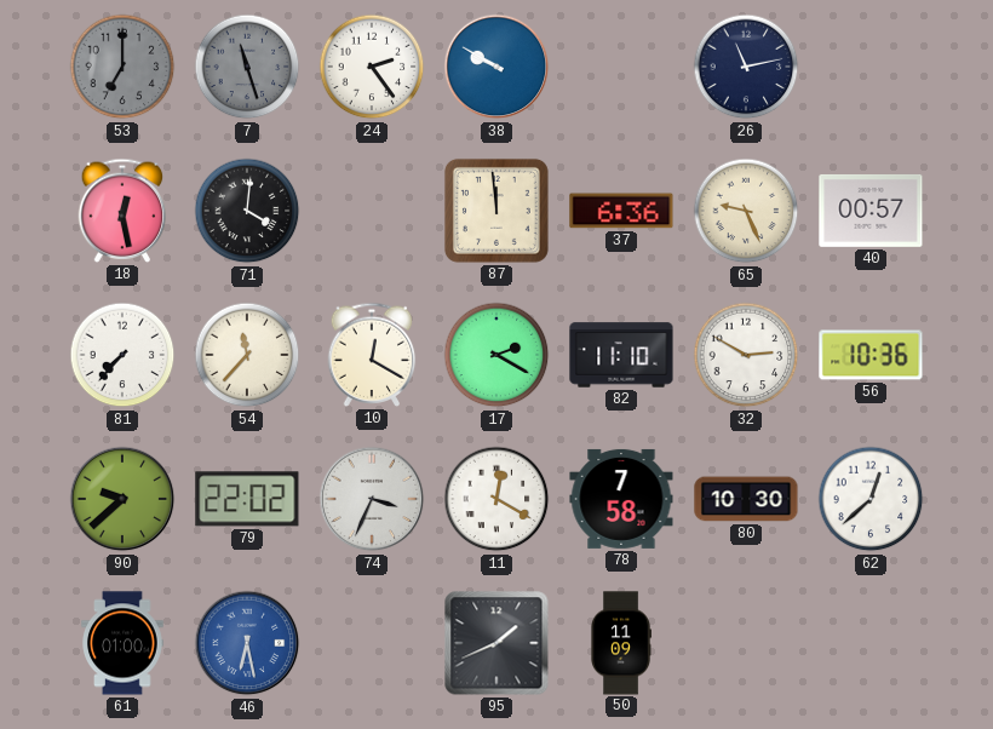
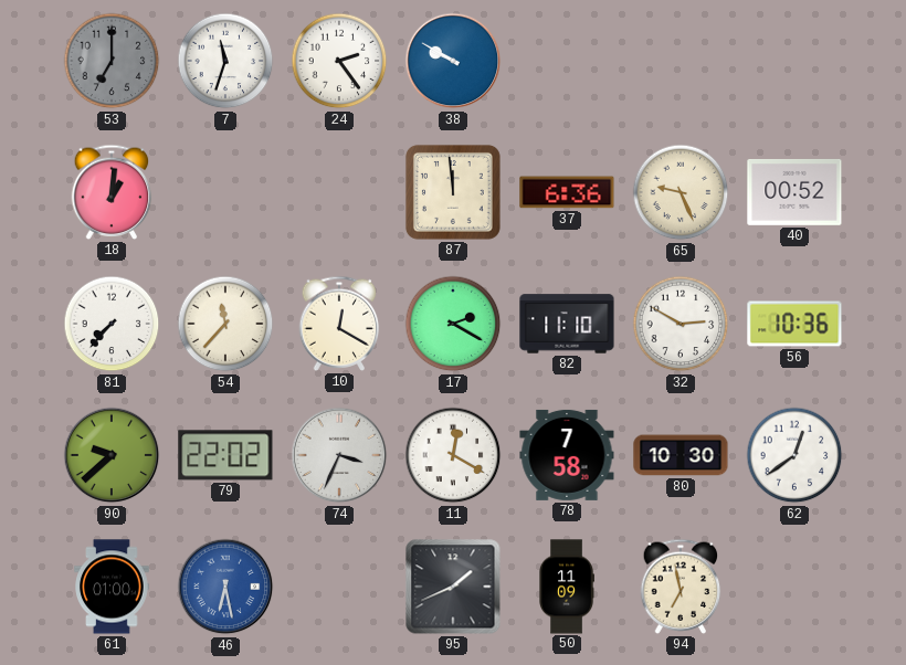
7: 11:27 -> 11:33
7 dial: grey -> white
26: 11:13 -> none
18: 12:28 -> 1:01
71: 4:01 -> none
40: 00:57 -> 00:52
62: 12:38 -> 12:39
94: none -> 6:58
